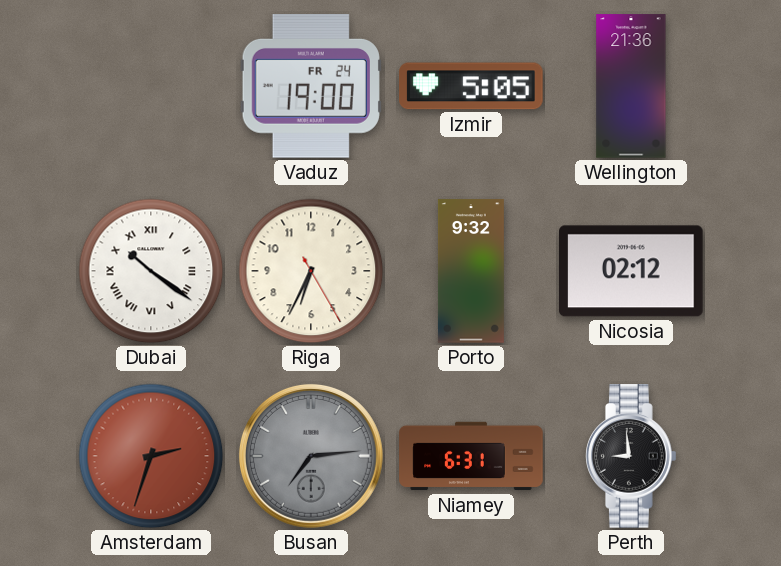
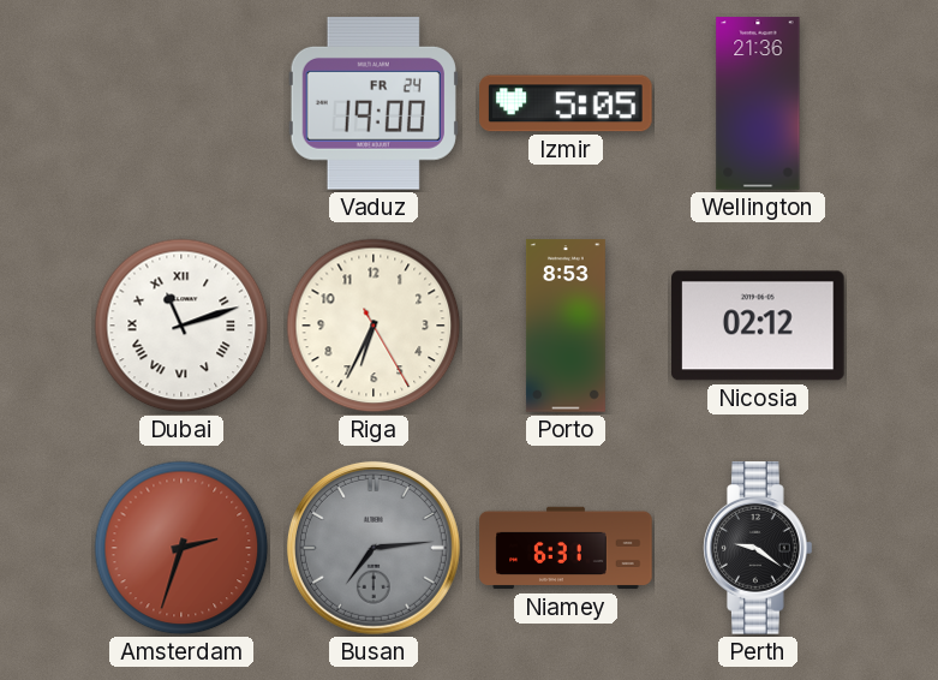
Dubai: 10:21 -> 11:12
Porto: 9:32 -> 8:53
Perth: 8:59 -> 9:21
